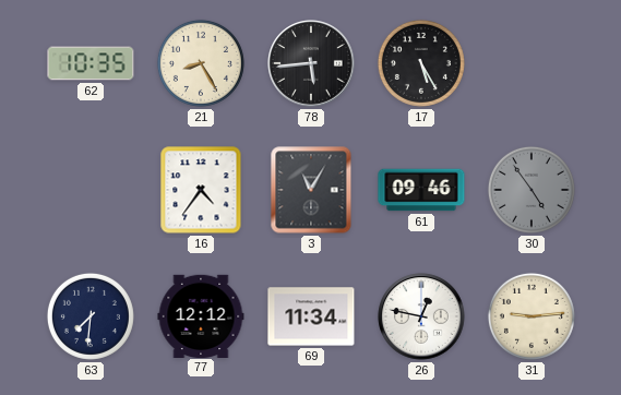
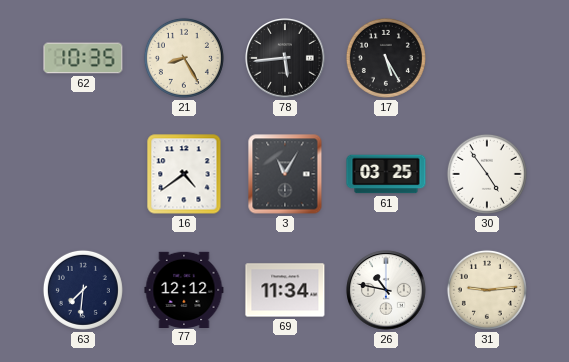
16: 4:36 -> 4:39
61: 09:46 -> 03:25
30 dial: grey -> white
26: 12:47 -> 10:47
